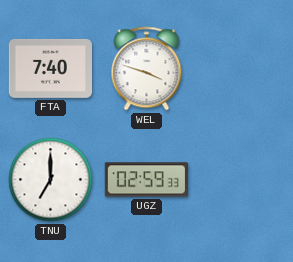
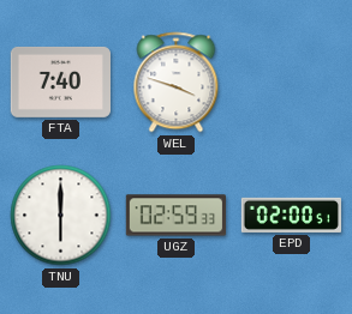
TNU: 7:00 -> 6:00
EPD: none -> 02:00
